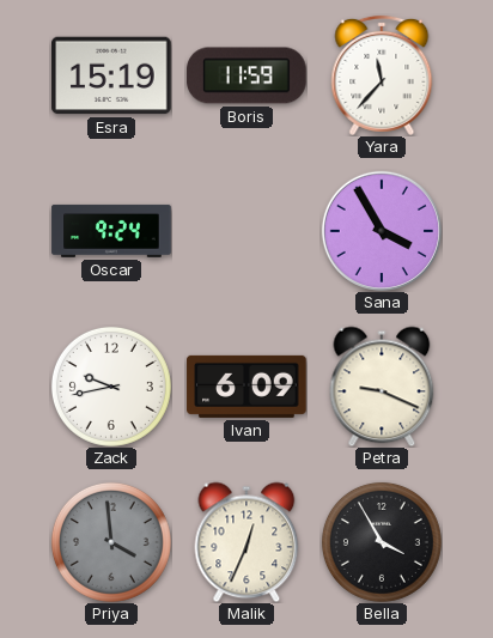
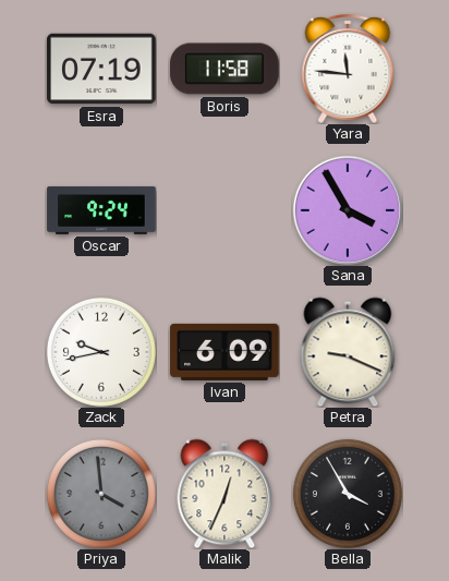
Esra: 15:19 -> 07:19
Boris: 11:59 -> 11:58
Yara: 11:37 -> 11:46
